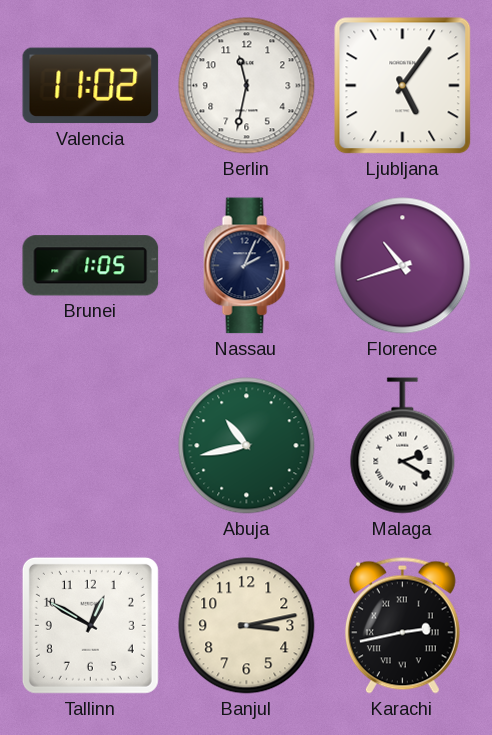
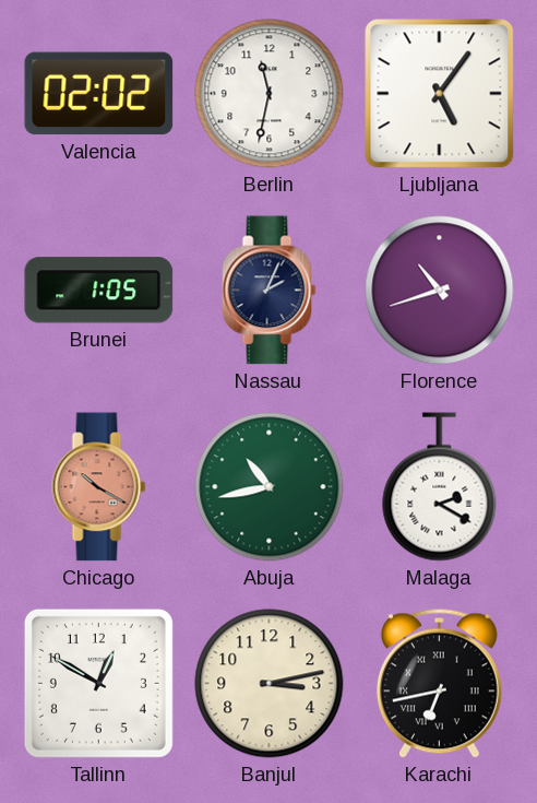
Valencia: 11:02 -> 02:02
Chicago: none -> 10:20
Karachi: 2:43 -> 6:43
